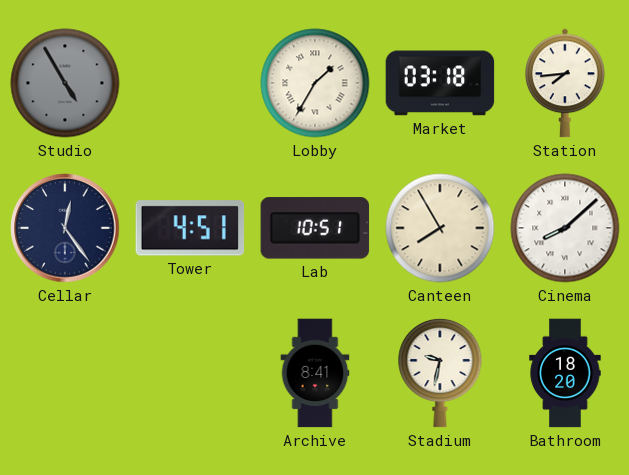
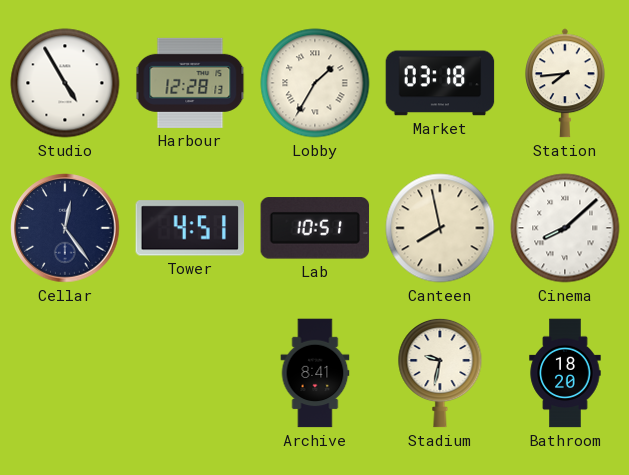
Studio dial: grey -> white
Harbour: none -> 12:28
Canteen: 7:55 -> 7:58
